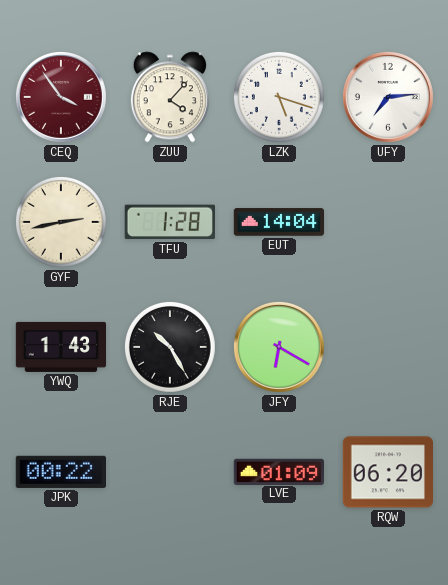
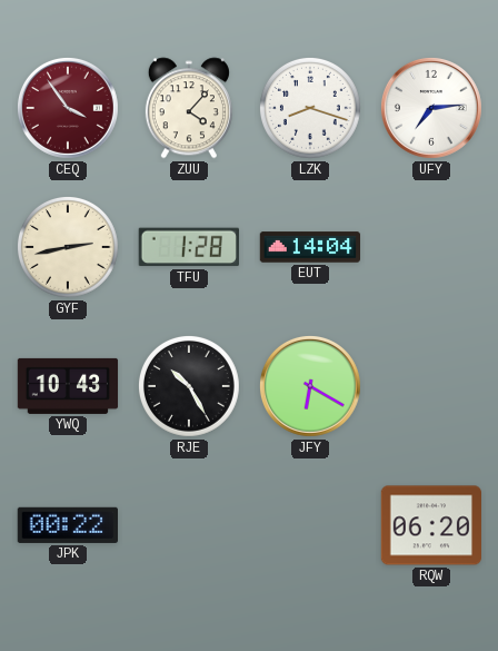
LZK: 5:18 -> 8:18
YWQ: 1:43 -> 10:43
LVE: 01:09 -> none
